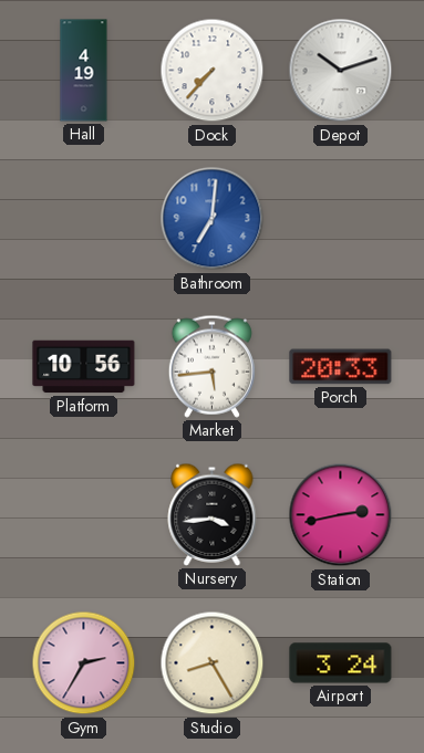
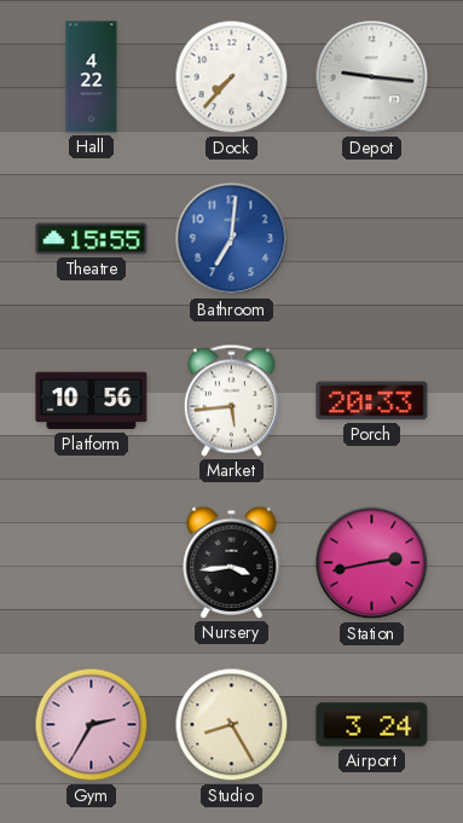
Hall: 4:19 -> 4:22
Depot: 10:12 -> 9:16
Theatre: none -> 15:55
